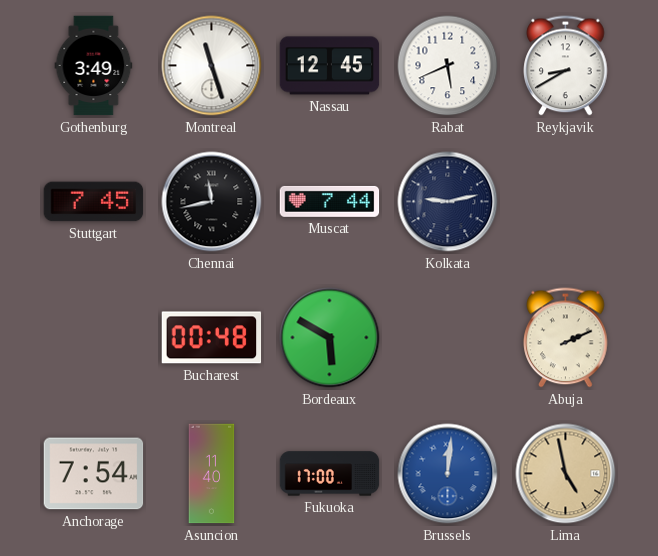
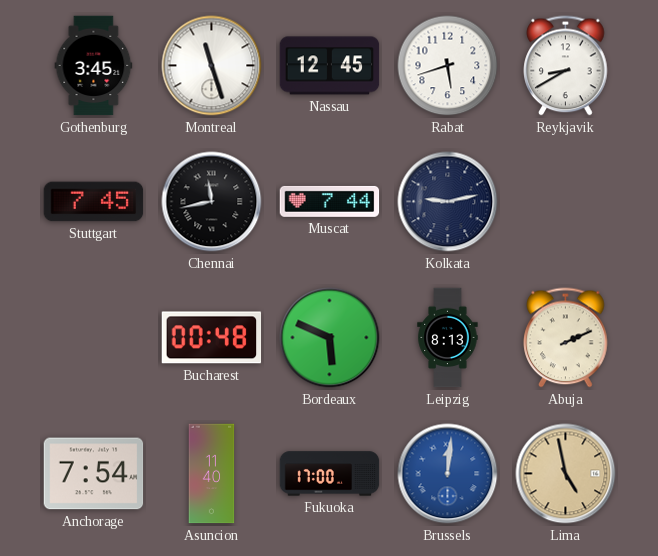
Gothenburg: 3:49 -> 3:45
Rabat: 5:41 -> 5:42
Bordeaux: 5:50 -> 5:49
Leipzig: none -> 8:13
